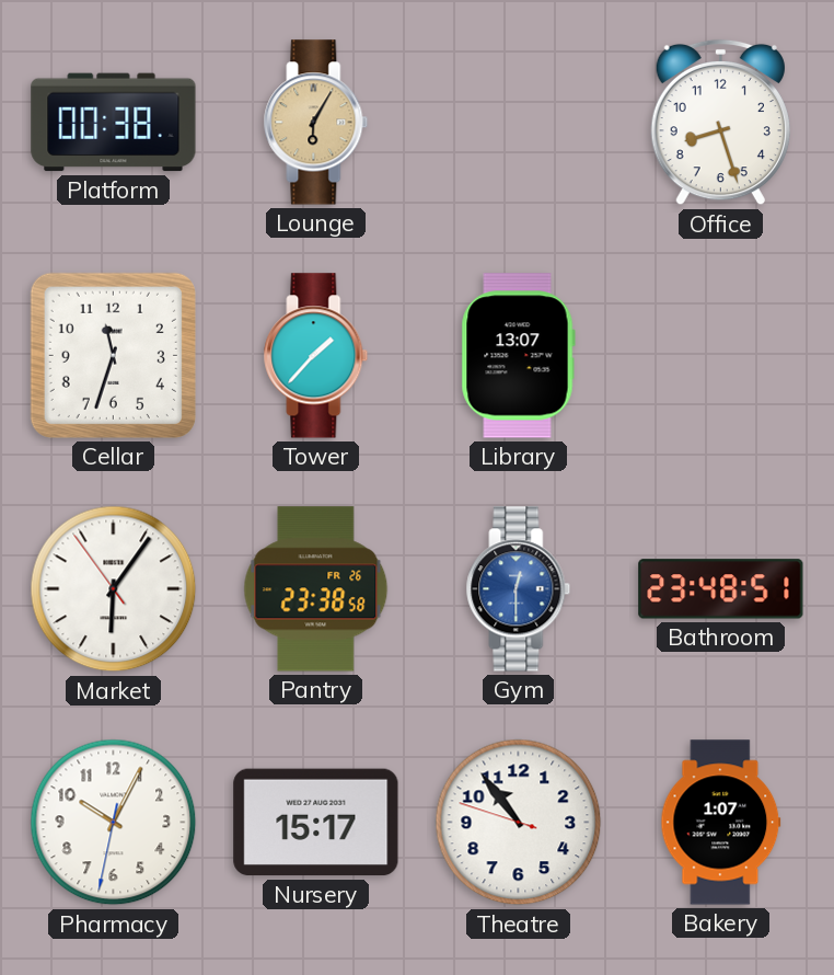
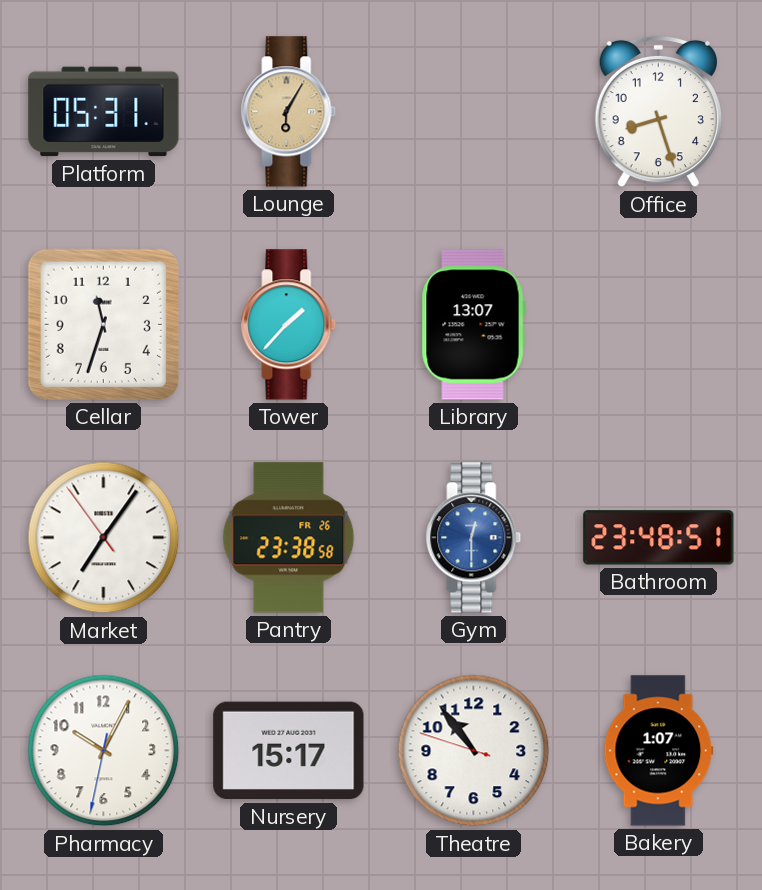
Platform: 00:38 -> 05:31
Market: 6:05 -> 7:05
